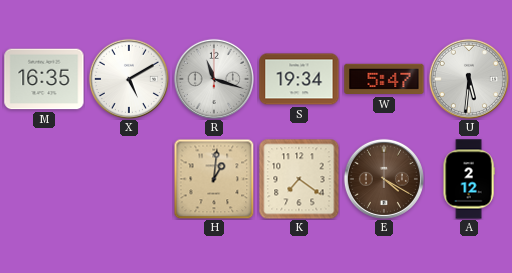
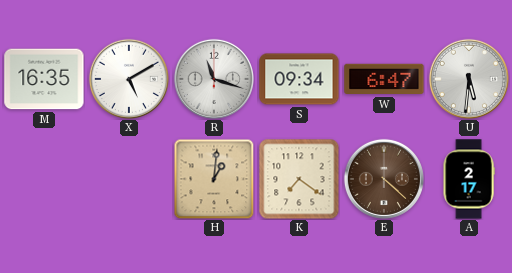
S: 19:34 -> 09:34
W: 5:47 -> 6:47
E: 4:20 -> 4:22
A: 2:12 -> 2:17
